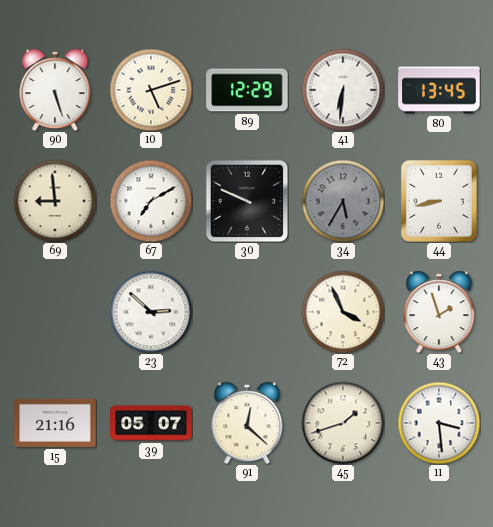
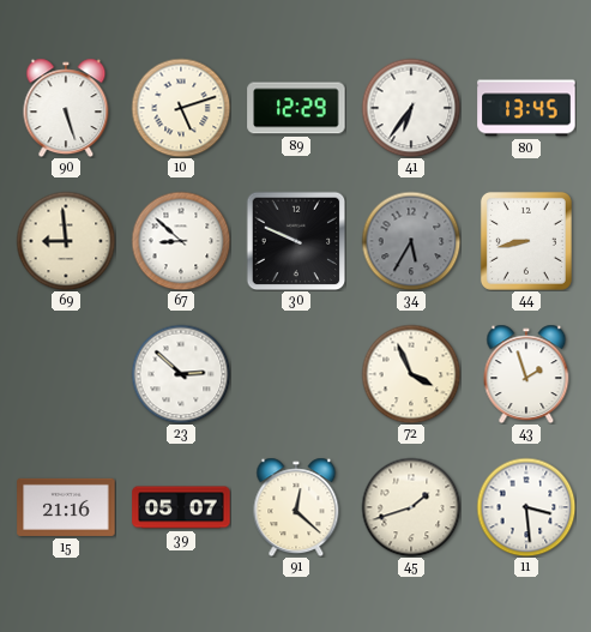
41: 6:31 -> 6:36
67: 7:10 -> 8:52
